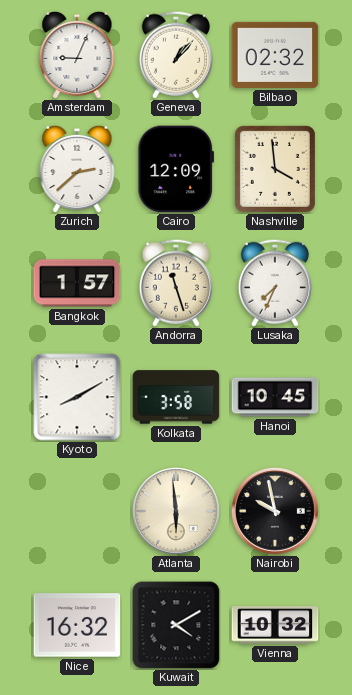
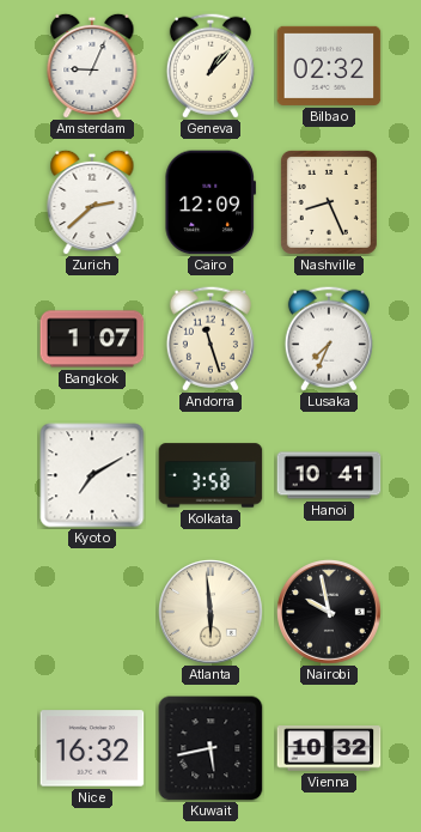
Nashville: 3:59 -> 8:26
Bangkok: 1:57 -> 1:07
Kyoto: 8:10 -> 7:10
Hanoi: 10:45 -> 10:41
Kuwait: 4:10 -> 5:43
